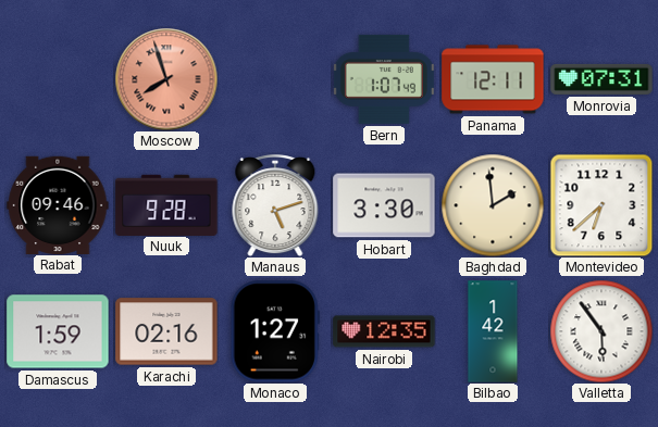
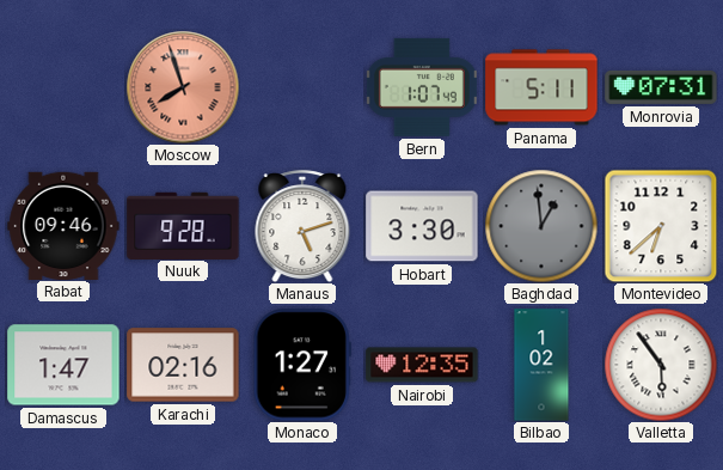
Panama: 12:11 -> 5:11
Baghdad: 1:59 -> 12:59
Baghdad dial: cream -> grey
Damascus: 1:59 -> 1:47
Bilbao: 1:42 -> 1:02
